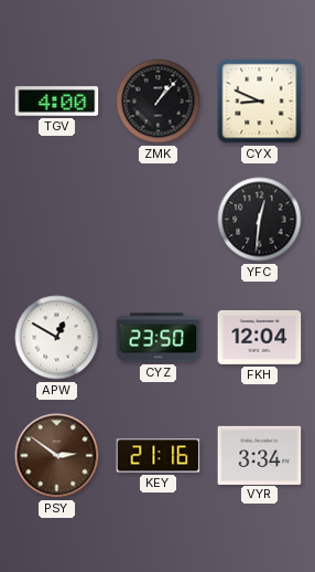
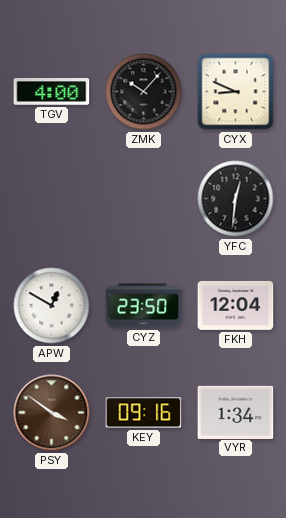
ZMK: 1:07 -> 10:07
PSY: 2:51 -> 3:51
KEY: 21:16 -> 09:16
VYR: 3:34 -> 1:34
